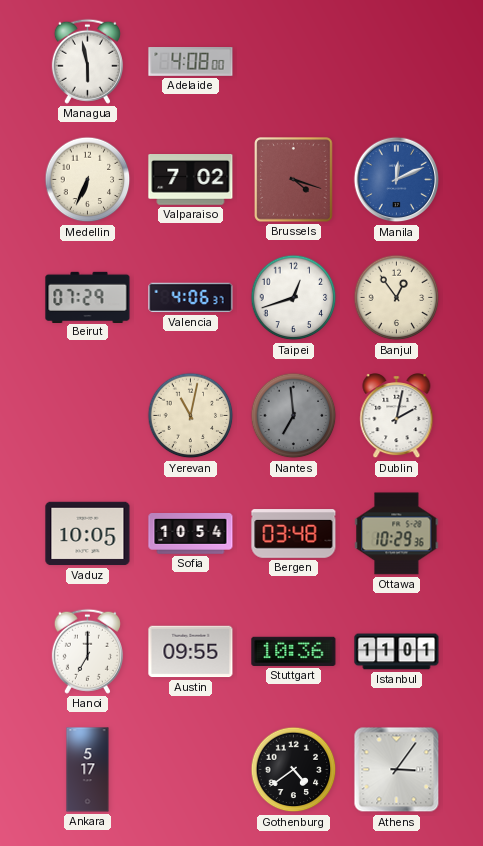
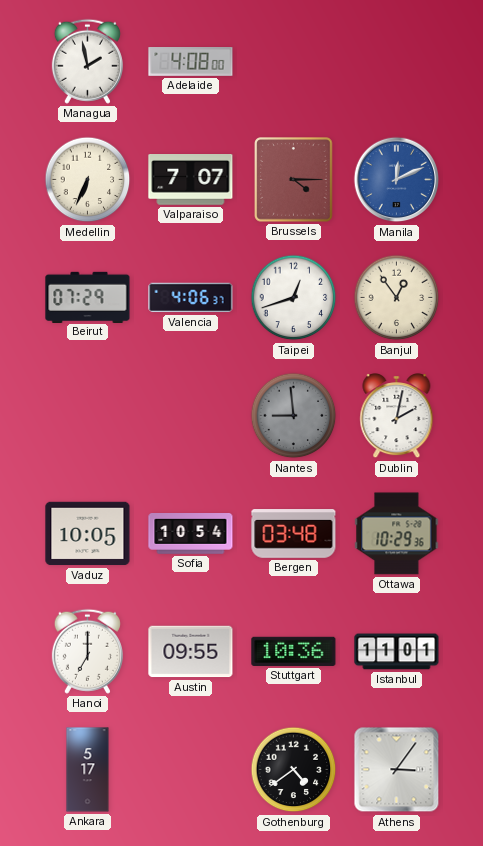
Managua: 5:58 -> 1:58
Valparaiso: 7:02 -> 7:07
Brussels: 4:18 -> 4:15
Yerevan: 11:02 -> none
Nantes: 6:59 -> 8:59
